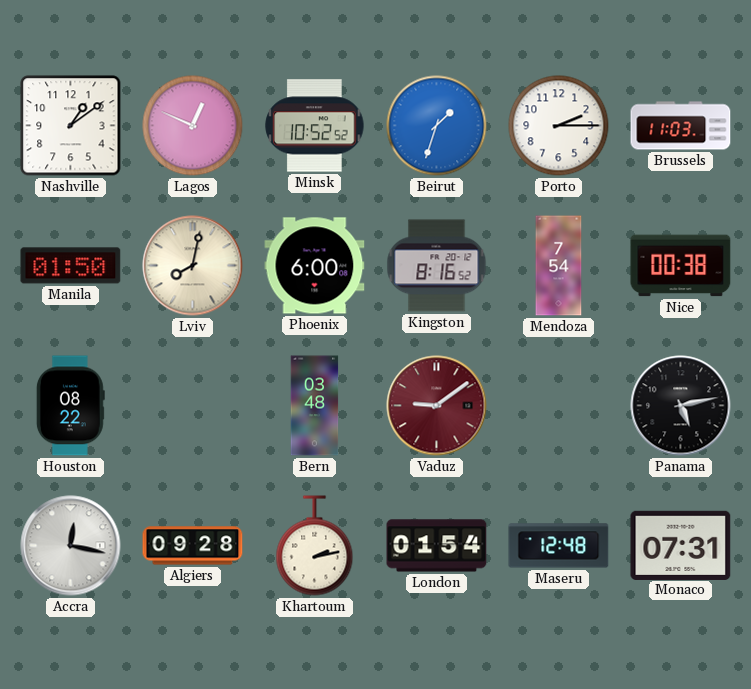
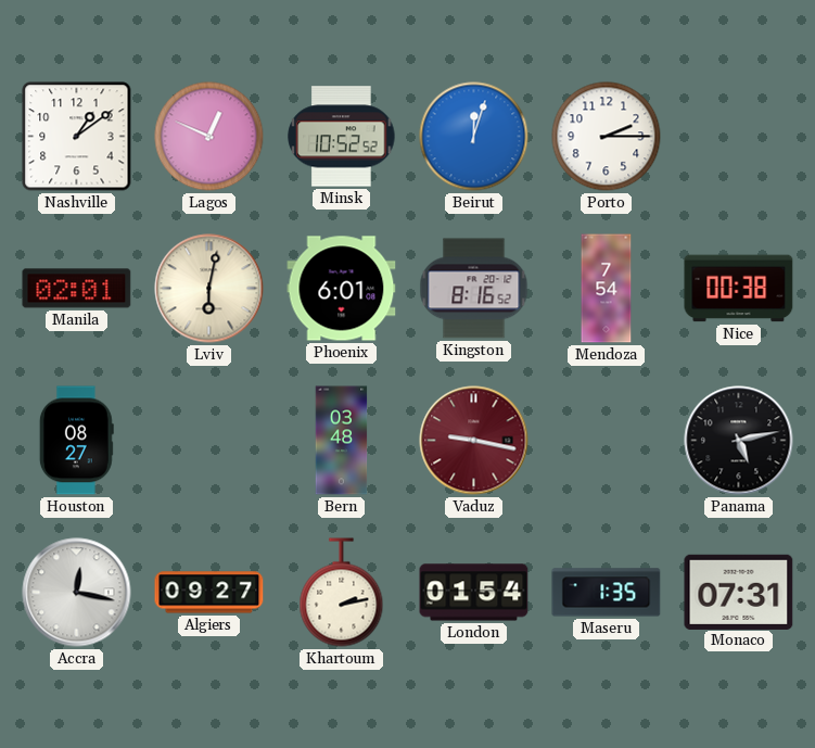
Beirut: 1:33 -> 12:03
Brussels: 11:03 -> none
Manila: 01:50 -> 02:01
Lviv: 8:02 -> 6:02
Phoenix: 6:00 -> 6:01
Houston: 08:22 -> 08:27
Vaduz: 9:09 -> 9:17
Algiers: 09:28 -> 09:27
Maseru: 12:48 -> 1:35
